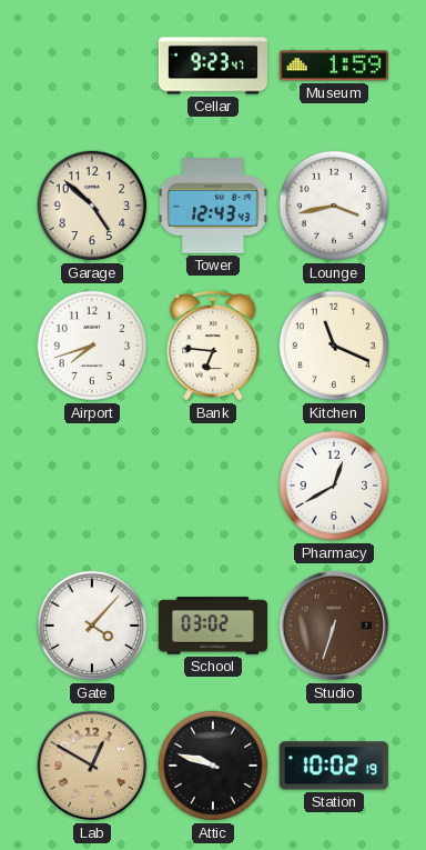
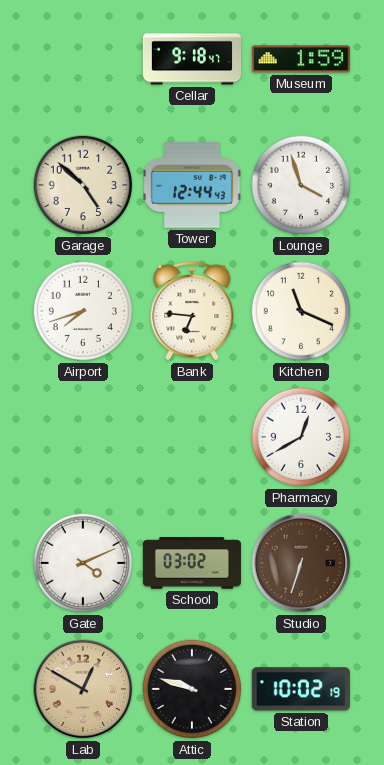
Cellar: 9:23 -> 9:18
Tower: 12:43 -> 12:44
Lounge: 3:43 -> 3:57
Gate: 4:07 -> 4:11
